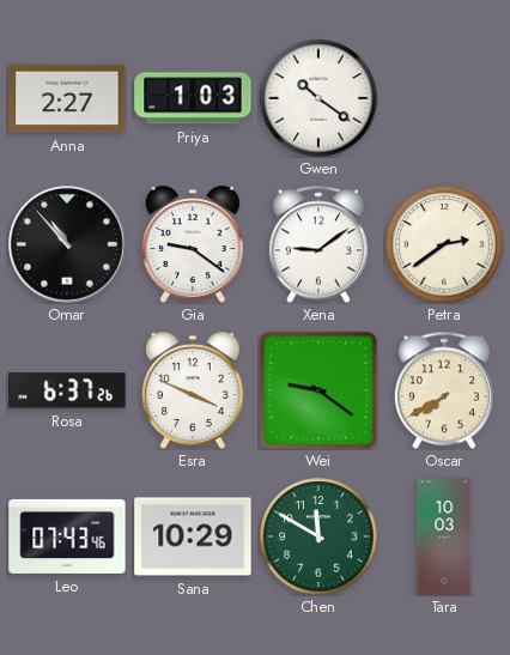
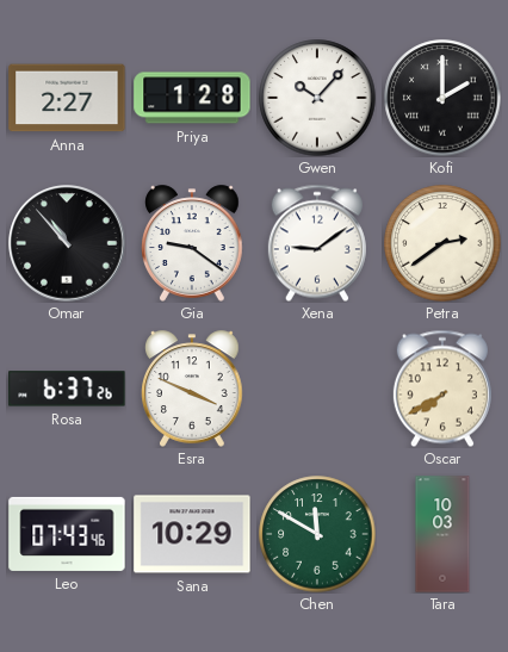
Priya: 1:03 -> 1:28
Gwen: 10:21 -> 10:07
Kofi: none -> 2:00
Wei: 9:21 -> none
